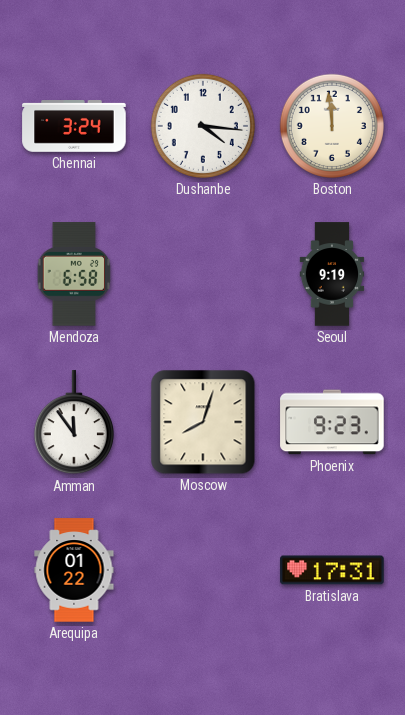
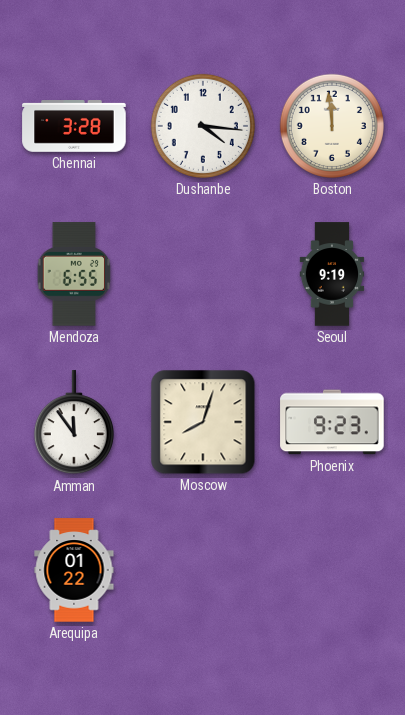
Chennai: 3:24 -> 3:28
Mendoza: 6:58 -> 6:55
Bratislava: 17:31 -> none
